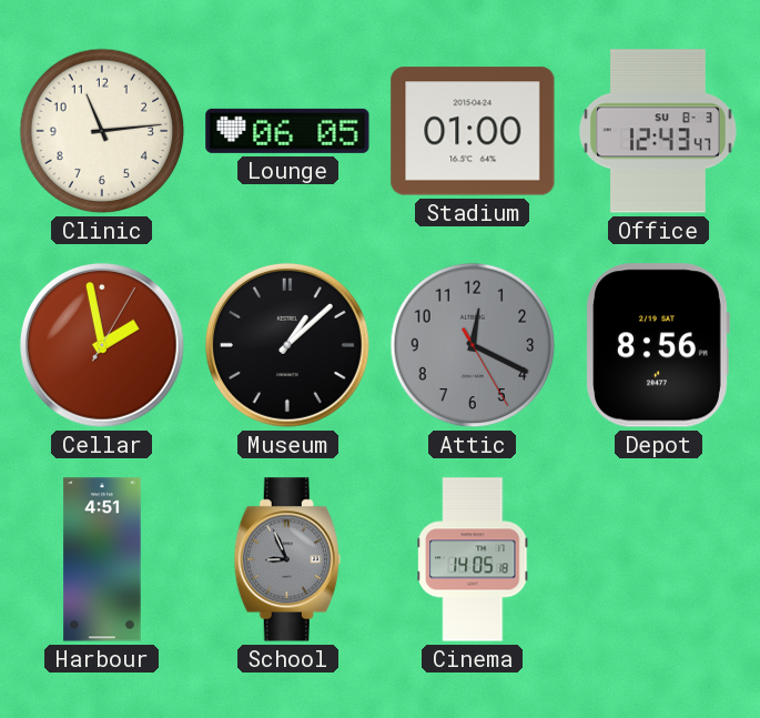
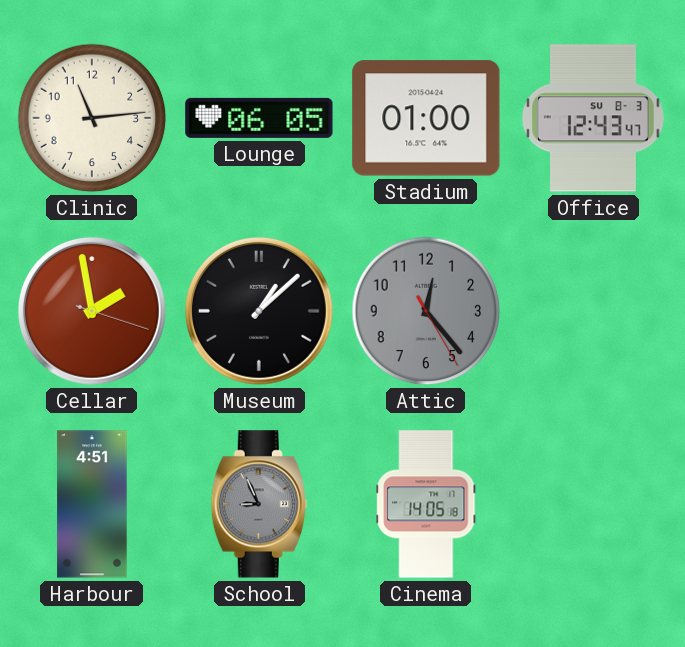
Cellar: 1:58:05 -> 1:58:18
Attic: 12:19 -> 12:23
Depot: 8:56 -> none
